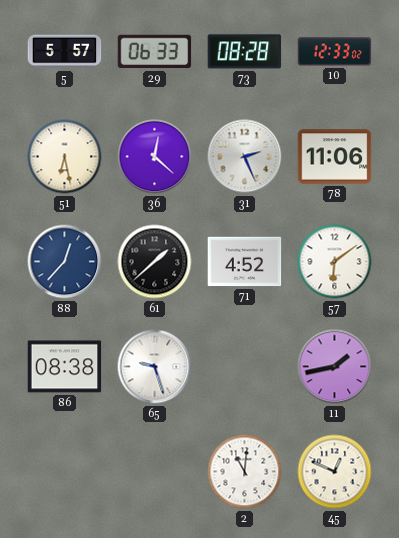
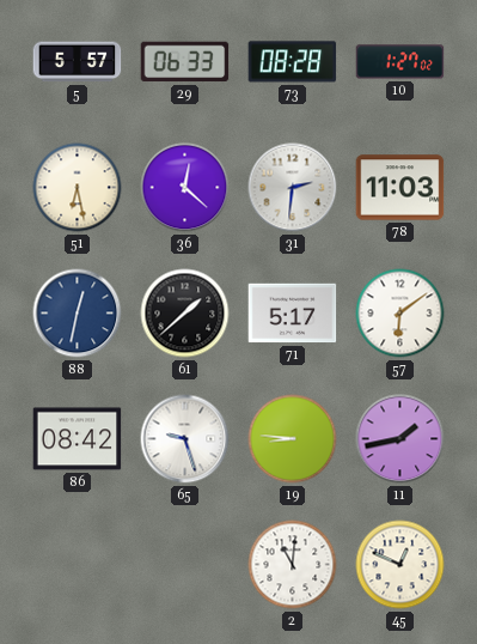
10: 12:33 -> 1:27
31: 2:26 -> 2:31
78: 11:06 -> 11:03
88: 12:37 -> 12:32
71: 4:52 -> 5:17
86: 08:38 -> 08:42
19: none -> 8:46
